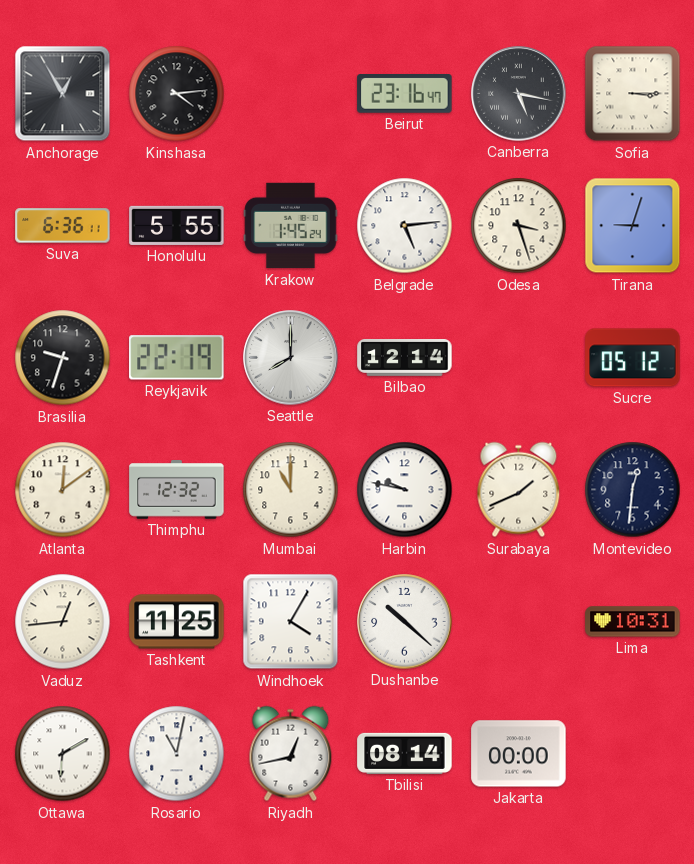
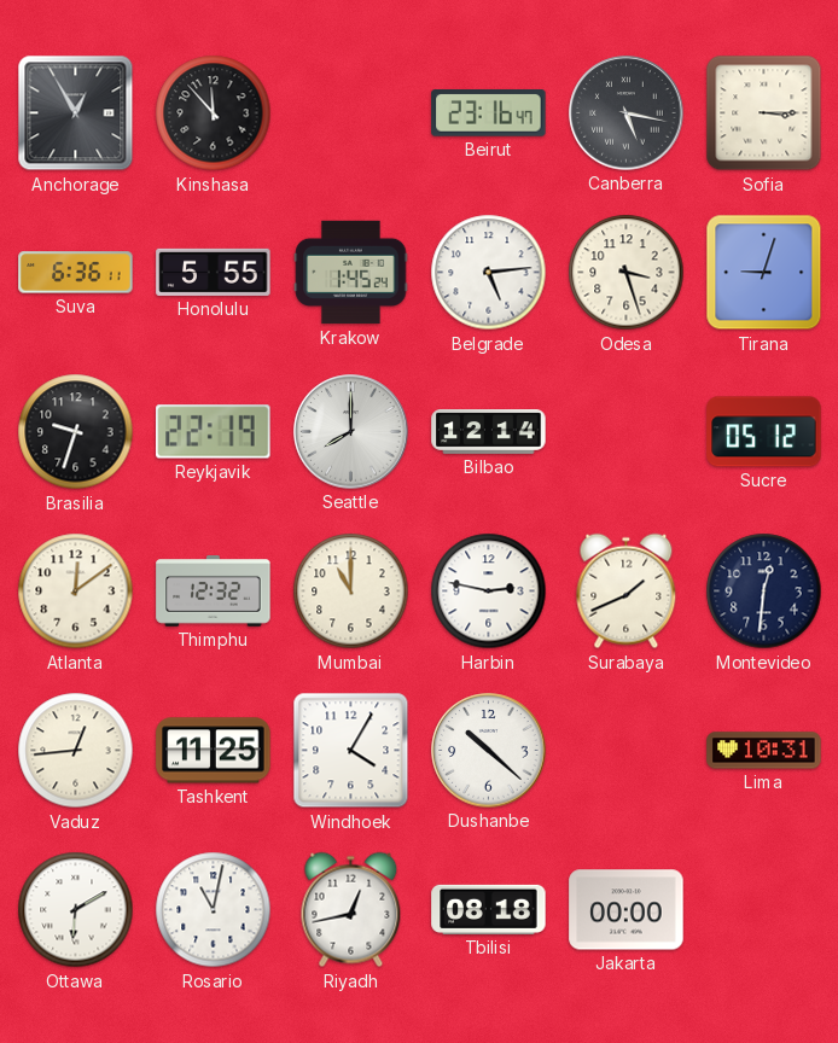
Kinshasa: 4:14 -> 11:53
Harbin: 9:47 -> 2:47
Tbilisi: 08:14 -> 08:18
